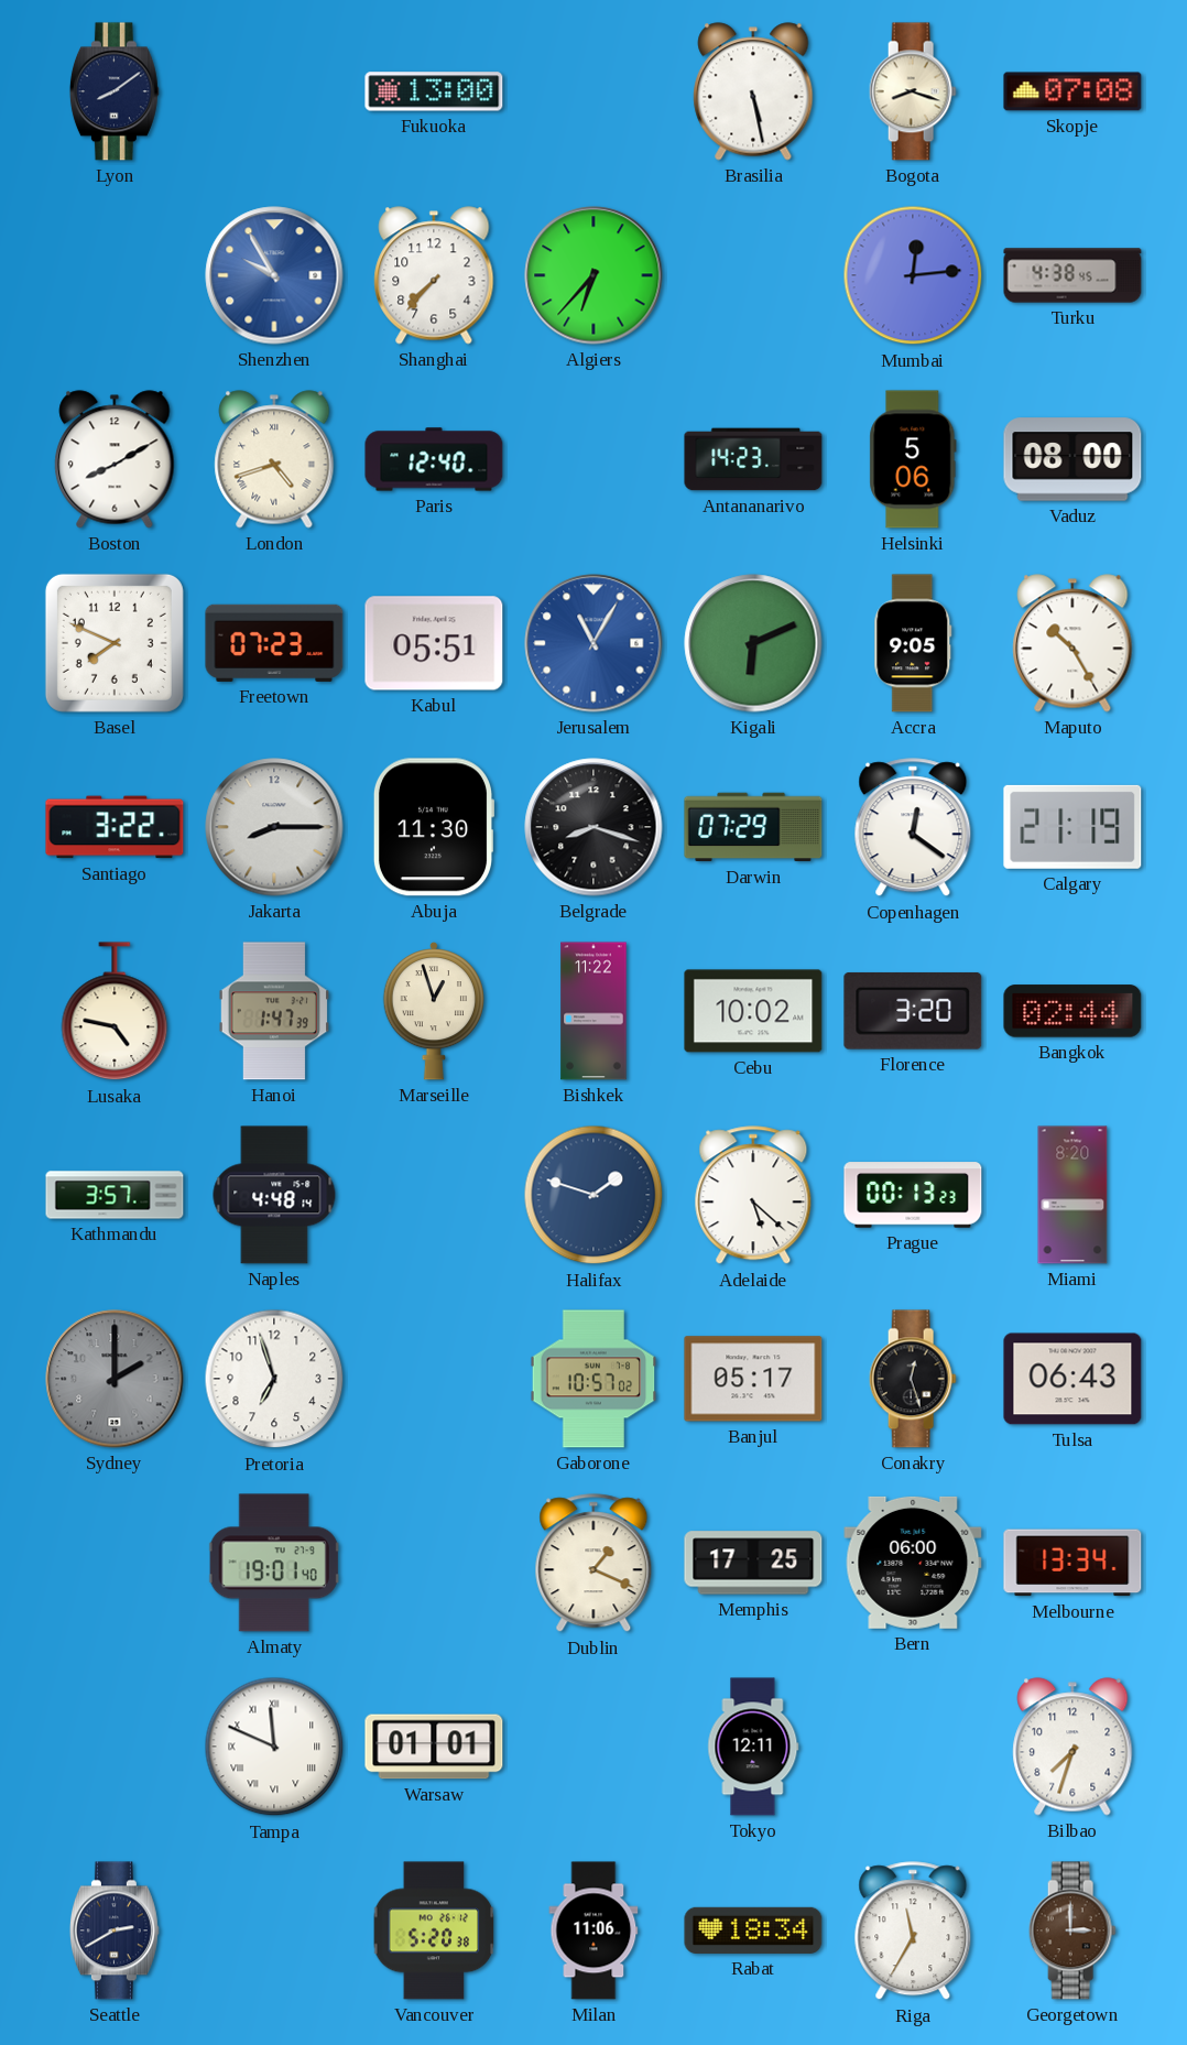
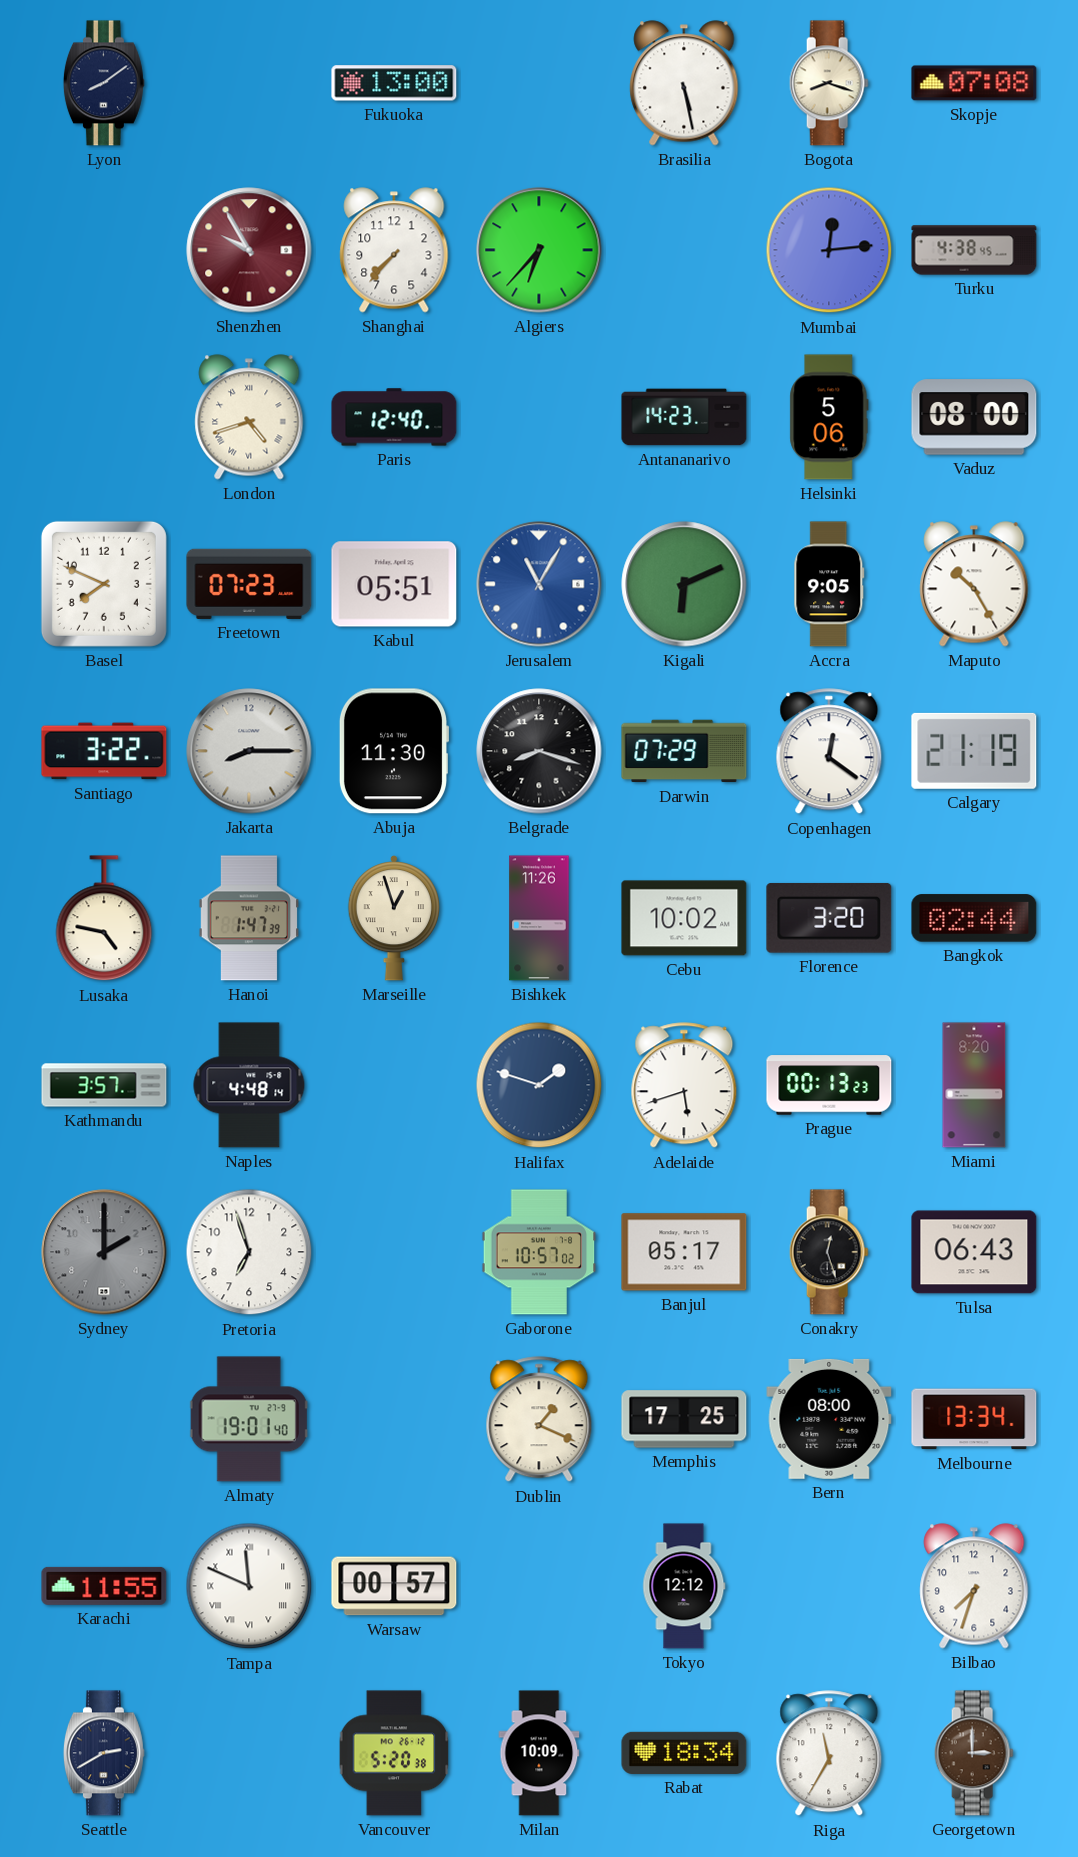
Shenzhen dial: blue -> burgundy
Boston: 8:10 -> none
Bishkek: 11:22 -> 11:26
Adelaide: 5:22 -> 5:42
Bern: 06:00 -> 08:00
Karachi: none -> 11:55
Warsaw: 01:01 -> 00:57
Tokyo: 12:11 -> 12:12
Milan: 11:06 -> 10:09
